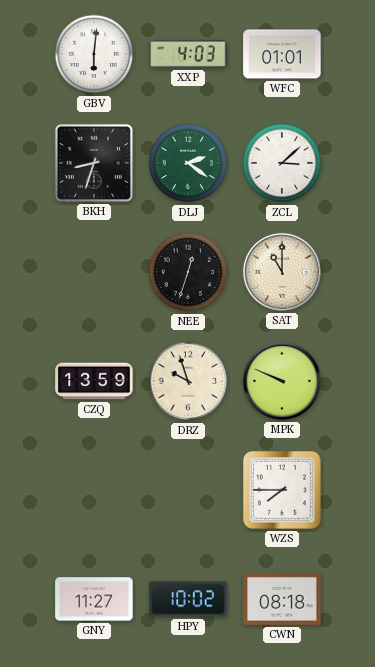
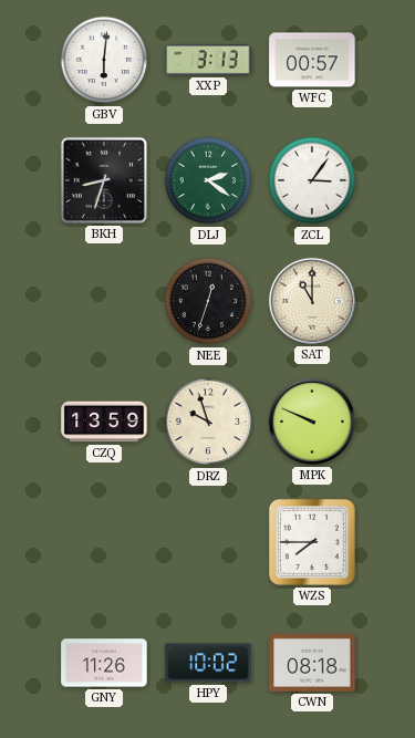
XXP: 4:03 -> 3:13
WFC: 01:01 -> 00:57
ZCL: 3:08 -> 3:06
GNY: 11:27 -> 11:26
